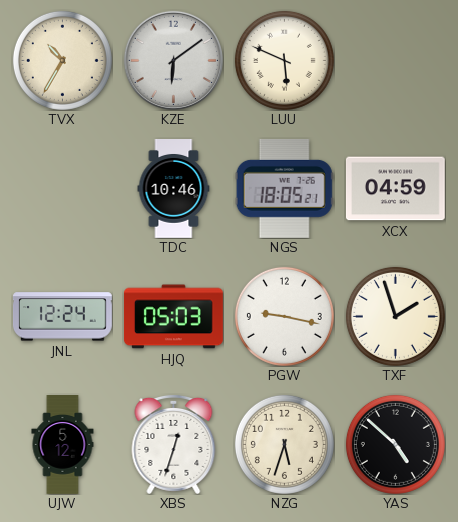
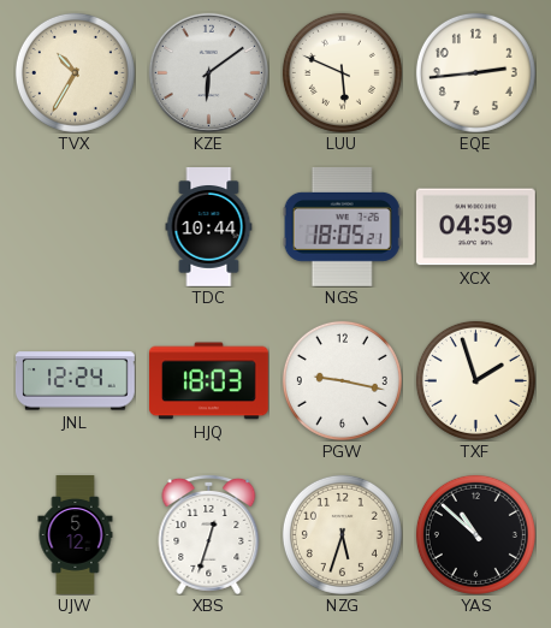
EQE: none -> 2:44
TDC: 10:46 -> 10:44
HJQ: 05:03 -> 18:03
YAS: 4:52 -> 10:52
